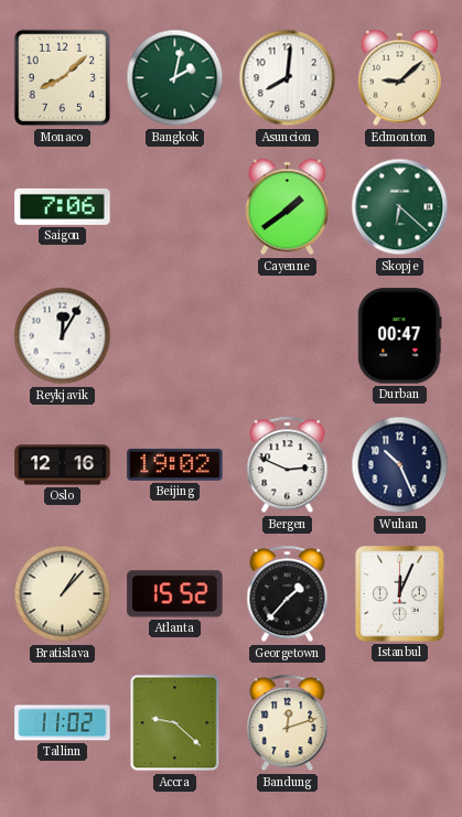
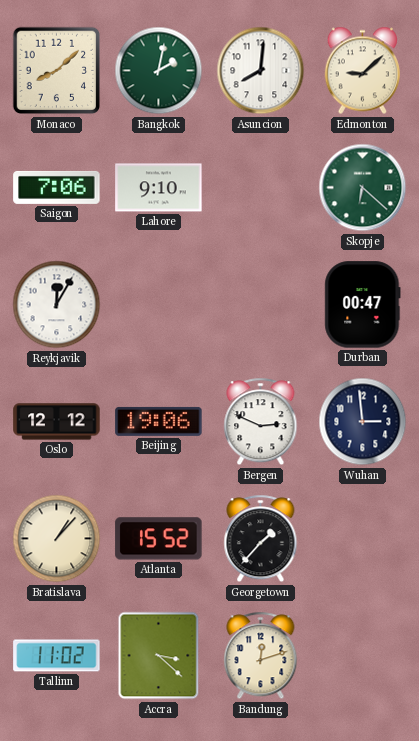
Lahore: none -> 9:10
Cayenne: 1:39 -> none
Oslo: 12:16 -> 12:12
Beijing: 19:02 -> 19:06
Wuhan: 10:26 -> 2:59
Istanbul: 12:04 -> none
Accra: 9:22 -> 3:22
